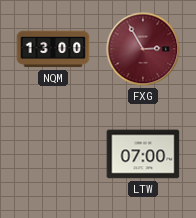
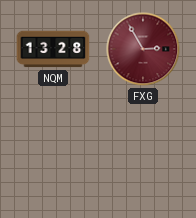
NQM: 13:00 -> 13:28
LTW: 07:00 -> none
